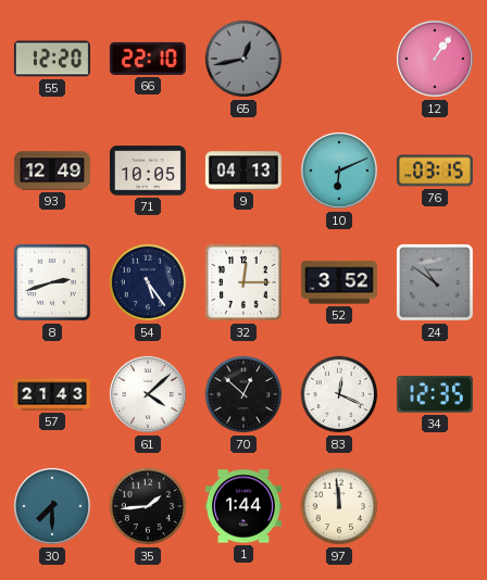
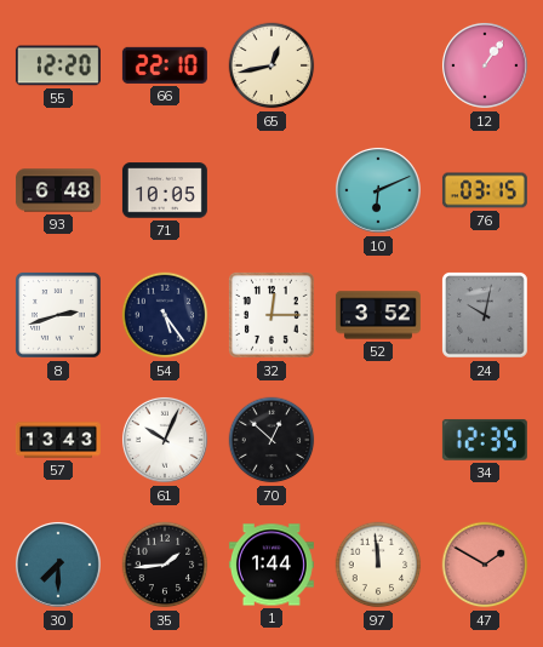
65 dial: grey -> cream
93: 12:49 -> 6:48
9: 04:13 -> none
24: 10:51 -> 10:02
57: 21:43 -> 13:43
61: 4:08 -> 10:04
83: 12:19 -> none
47: none -> 1:50
